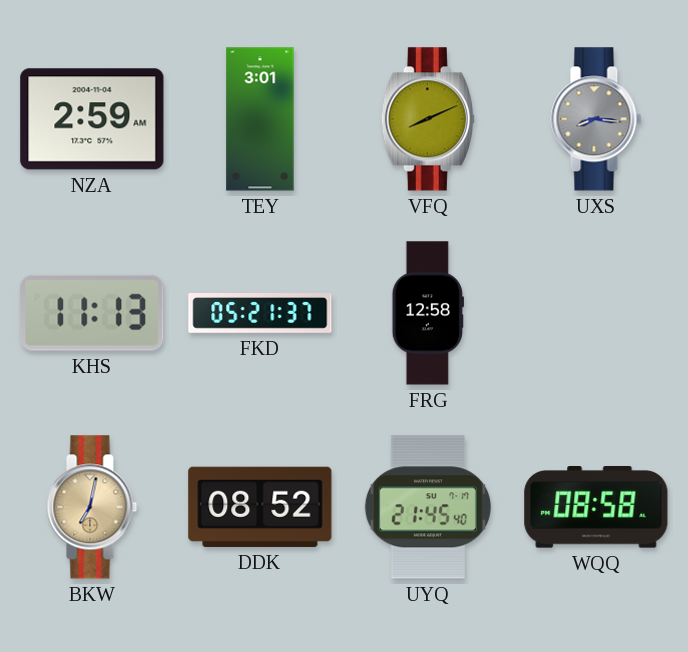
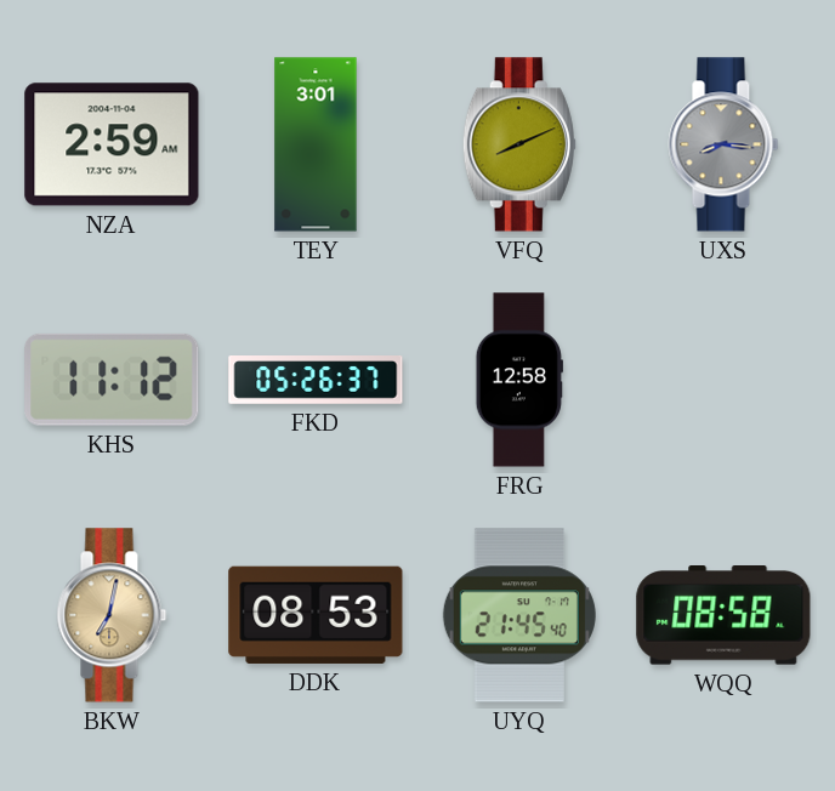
KHS: 11:13 -> 11:12
FKD: 05:21 -> 05:26
DDK: 08:52 -> 08:53
